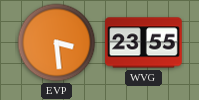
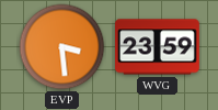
WVG: 23:55 -> 23:59
